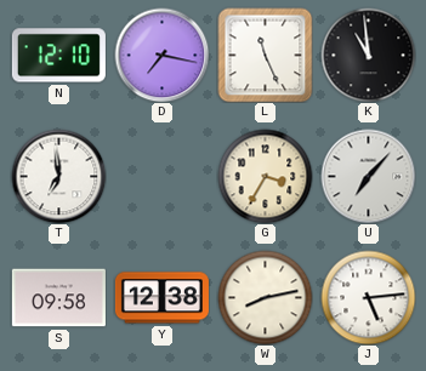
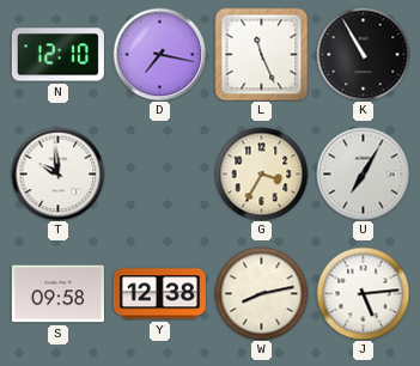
K: 10:59 -> 10:55
T: 6:59 -> 9:59
U: 7:07 -> 7:05
